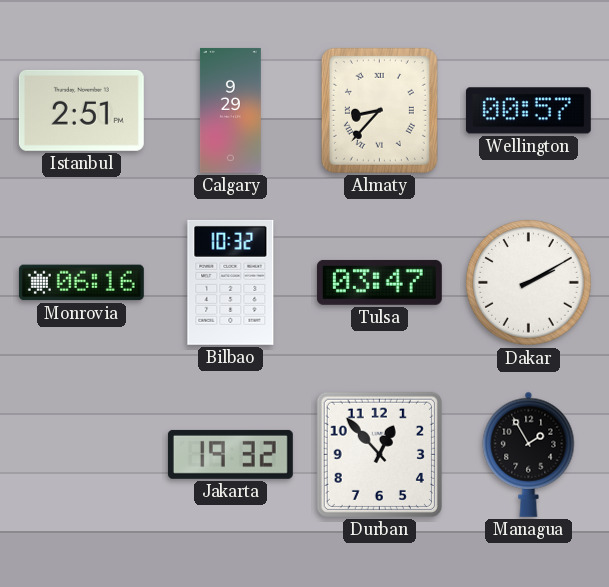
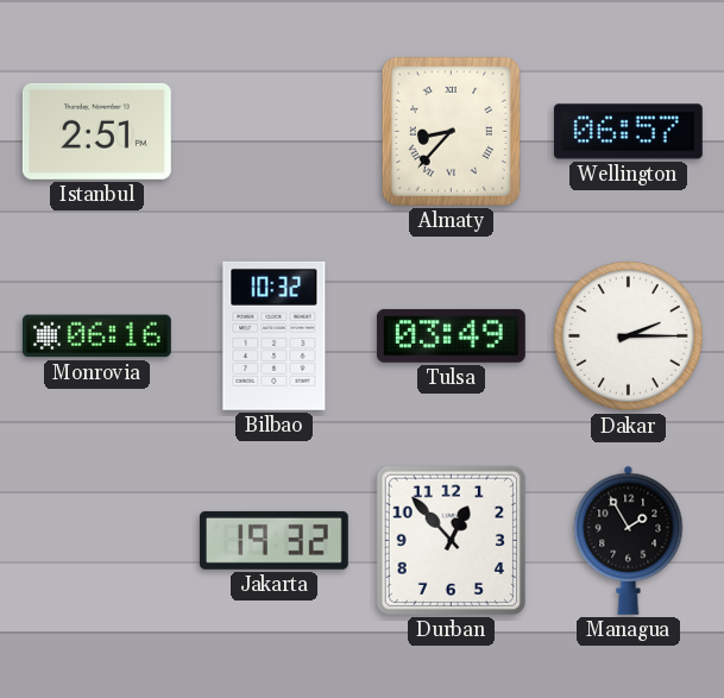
Calgary: 9:29 -> none
Wellington: 00:57 -> 06:57
Tulsa: 03:47 -> 03:49
Dakar: 2:10 -> 2:15
